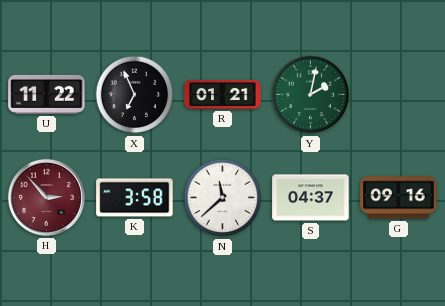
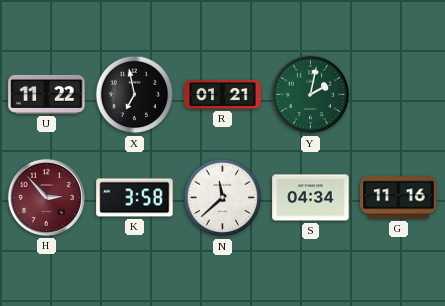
X: 6:56 -> 6:58
S: 04:37 -> 04:34
G: 09:16 -> 11:16
